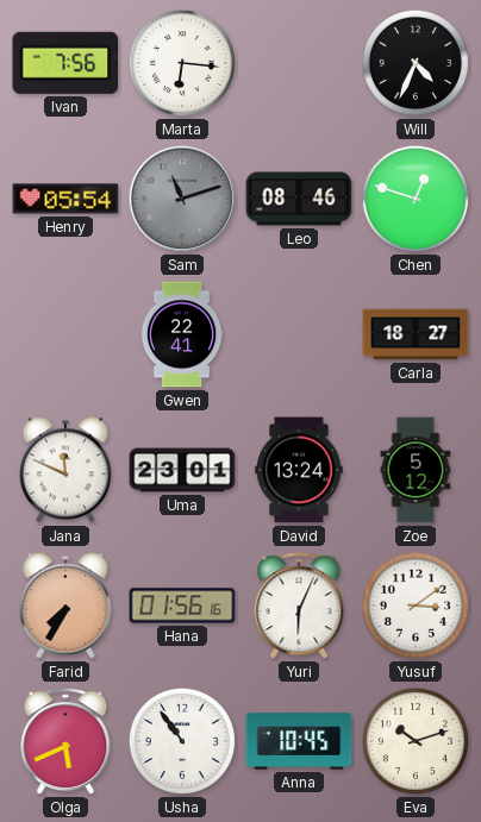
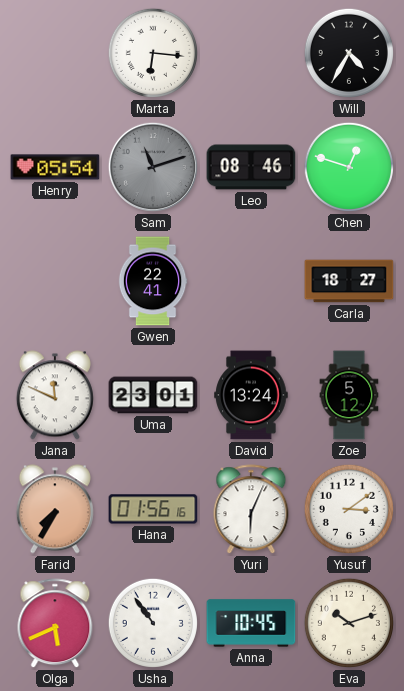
Ivan: 7:56 -> none
Will: 4:34 -> 4:35
